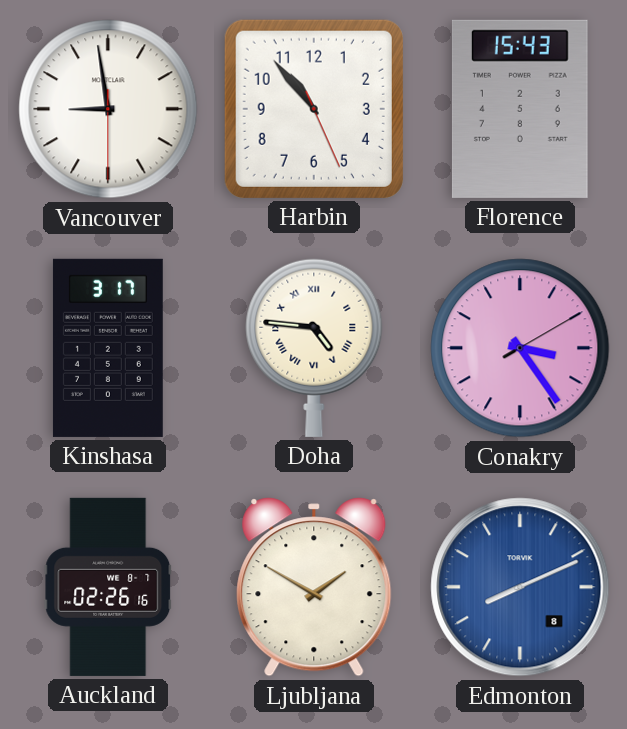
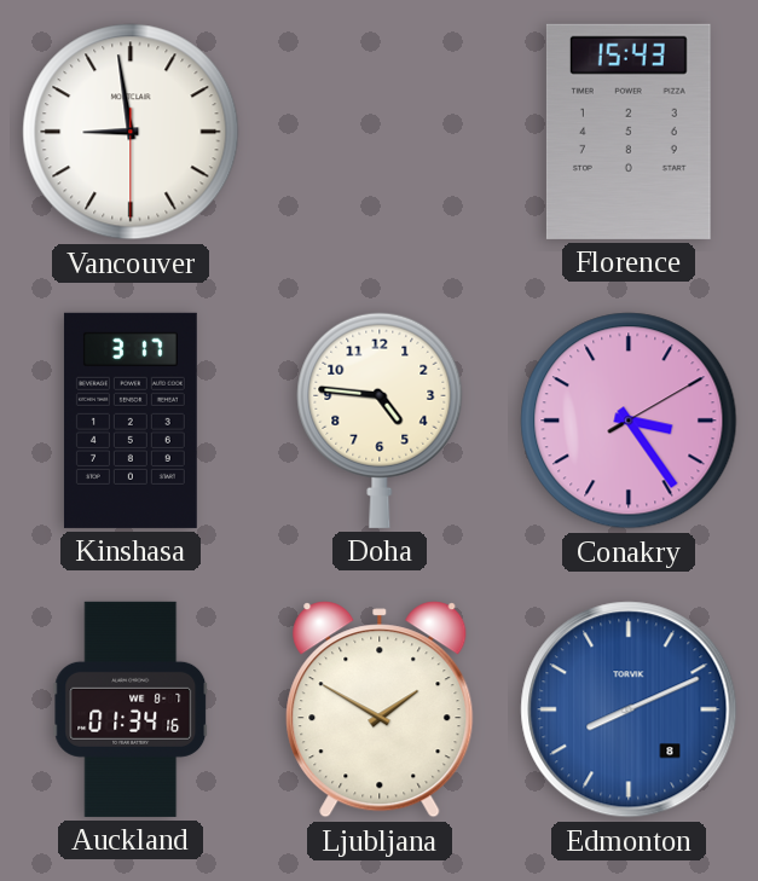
Harbin: 10:53 -> none
Doha numerals: Roman -> Arabic
Auckland: 02:26 -> 01:34
